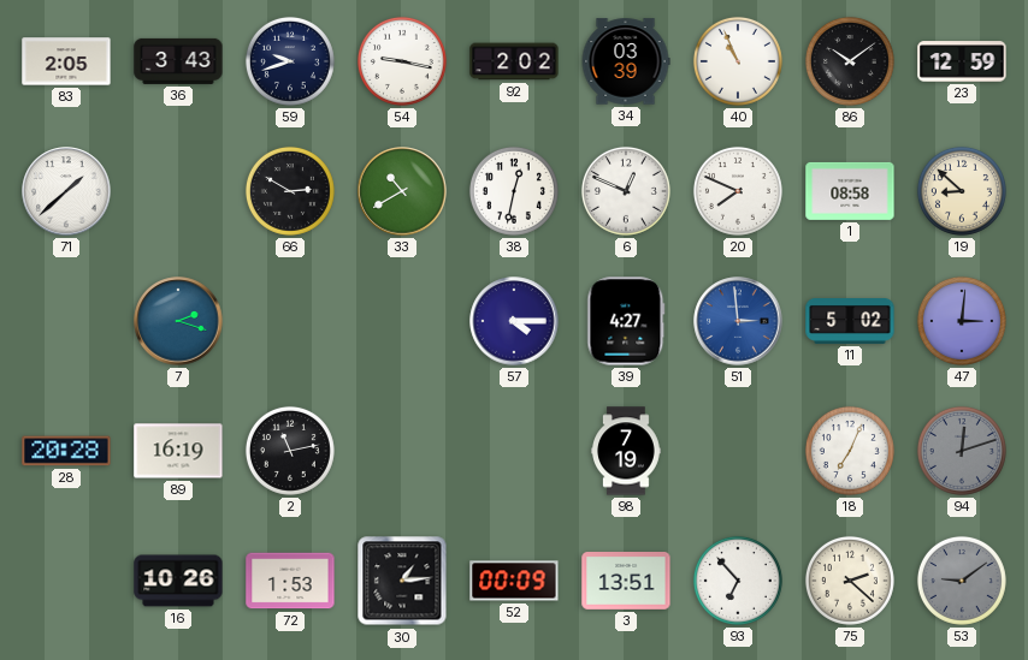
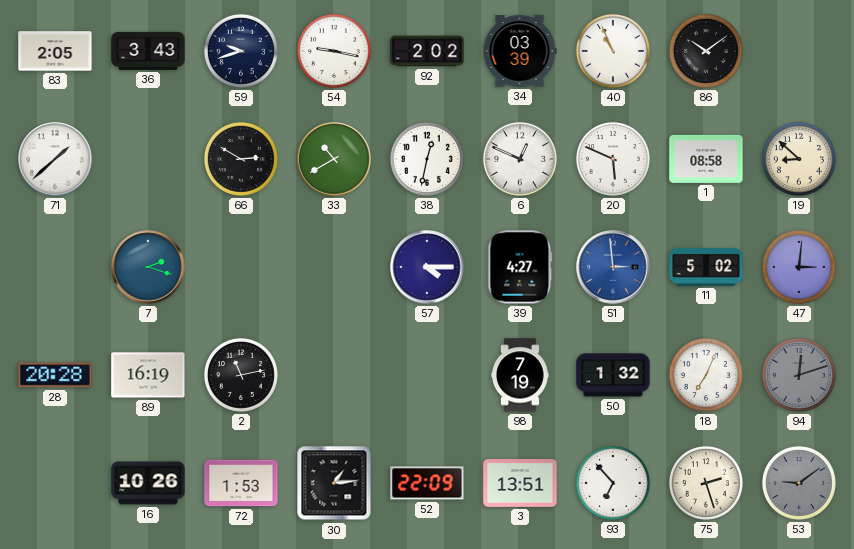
23: 12:59 -> none
20: 7:49 -> 5:49
50: none -> 1:32
52: 00:09 -> 22:09
75: 2:22 -> 2:27
